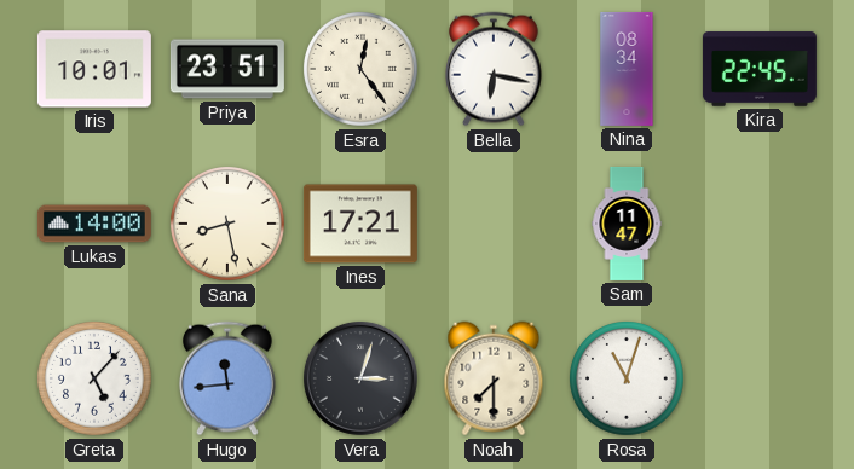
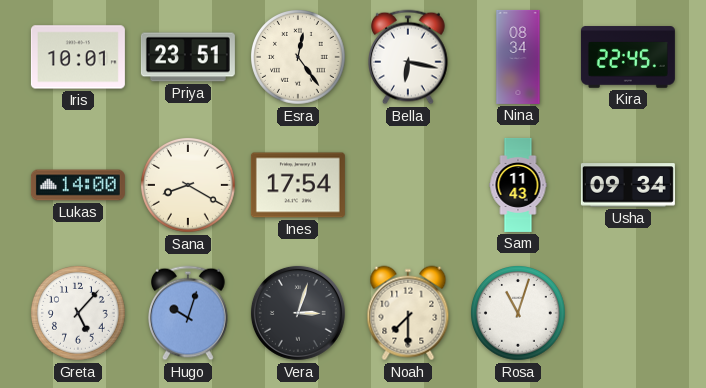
Sana: 8:28 -> 8:20
Ines: 17:21 -> 17:54
Sam: 11:47 -> 11:43
Usha: none -> 09:34
Hugo: 11:44 -> 10:03
